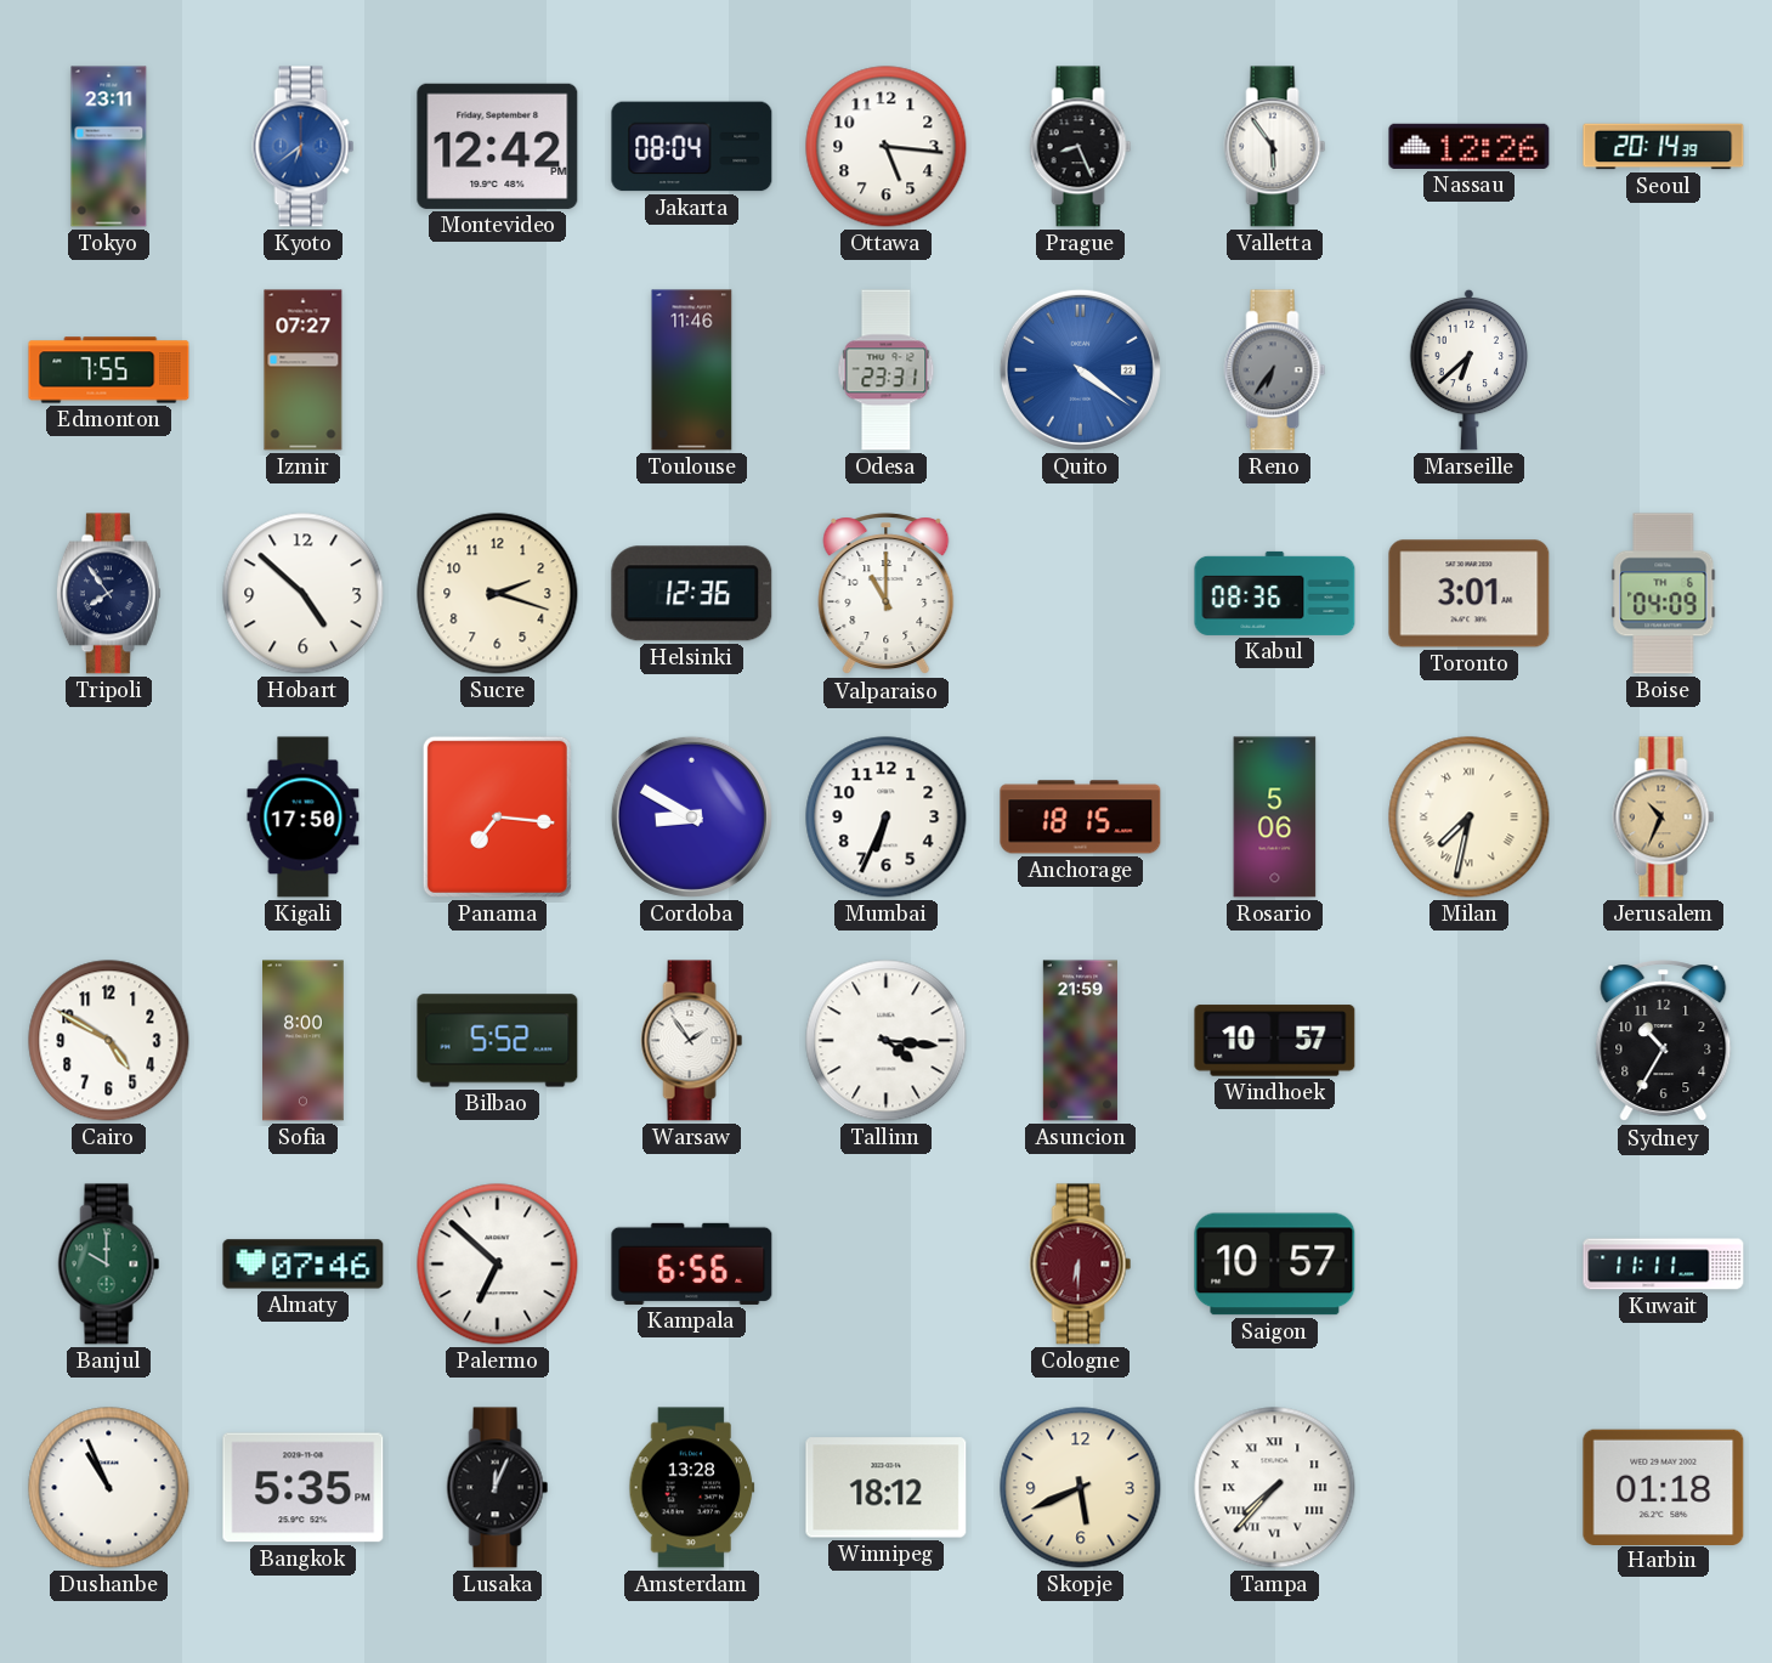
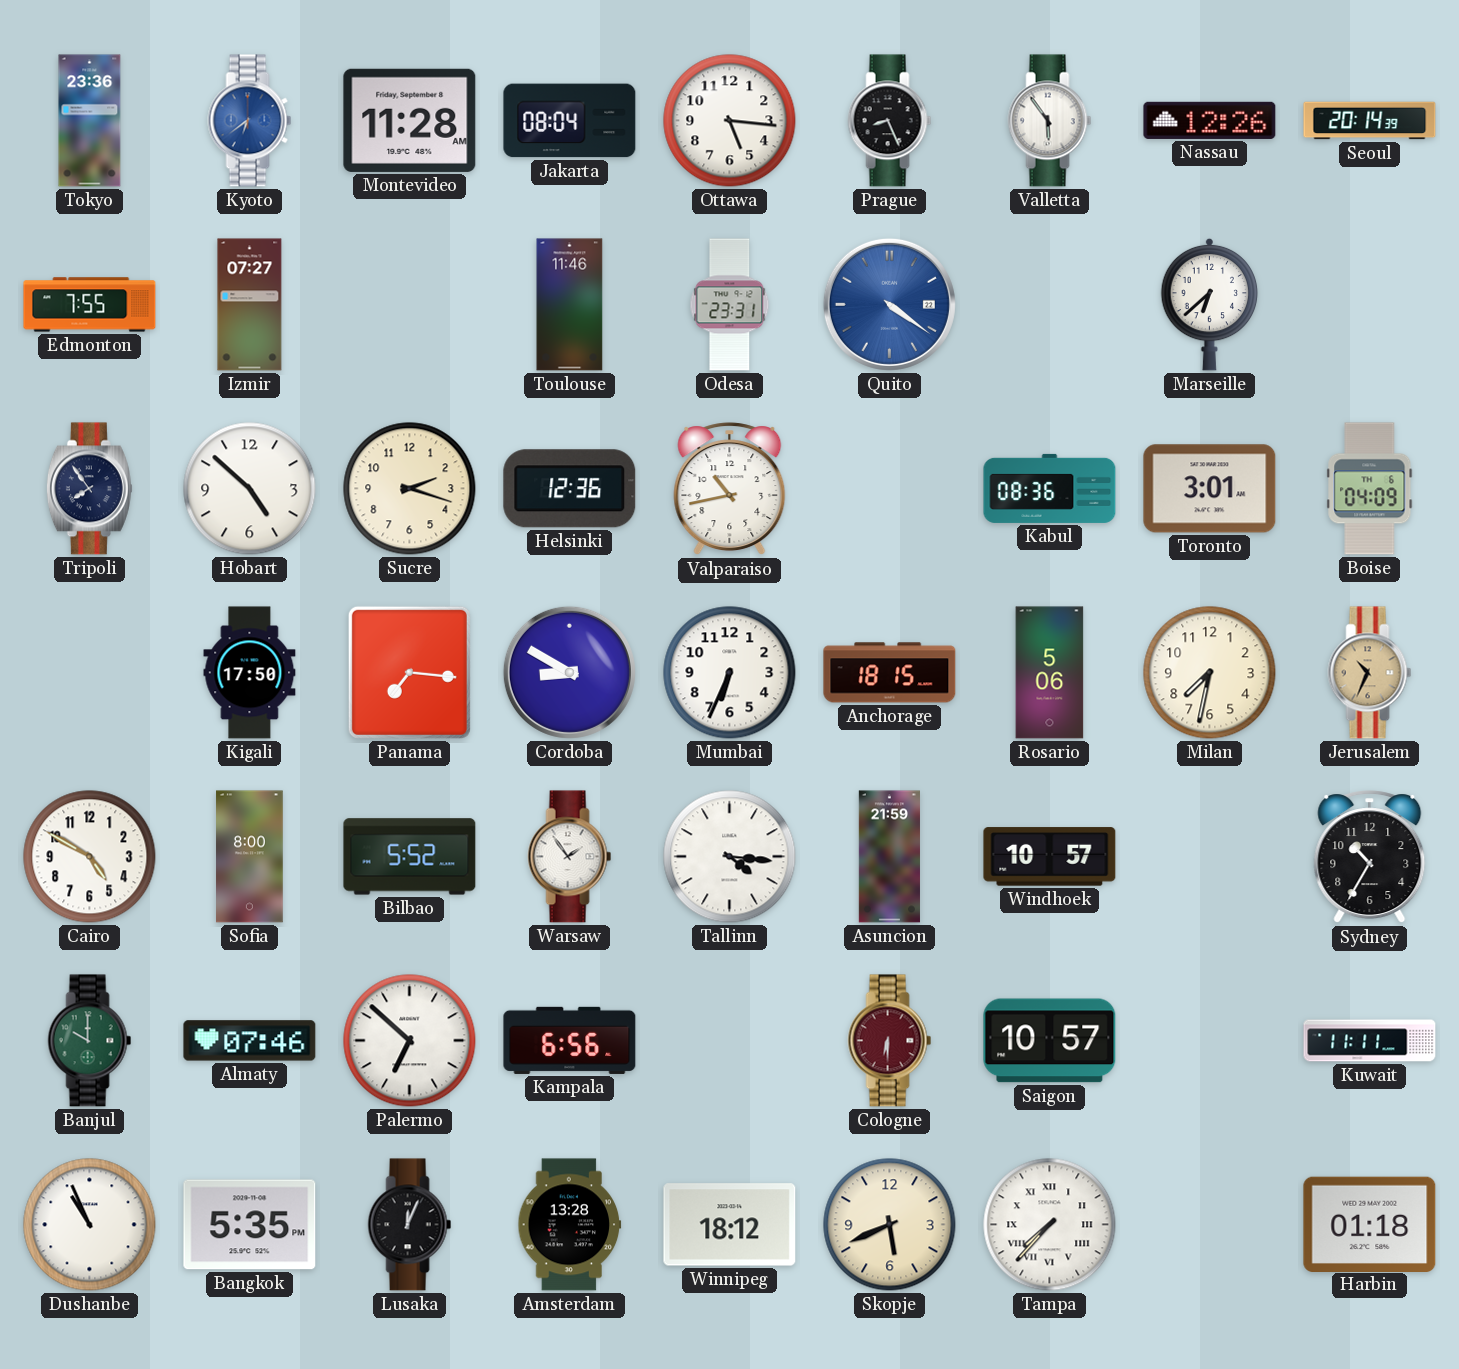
Tokyo: 23:11 -> 23:36
Montevideo: 12:42 -> 11:28
Reno: 6:36 -> none
Valparaiso: 11:00 -> 10:43
Milan numerals: Roman -> Arabic
